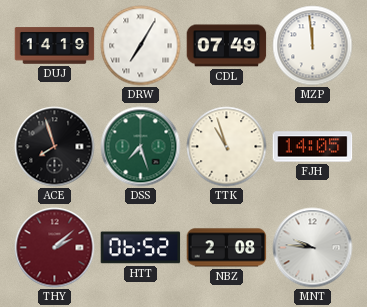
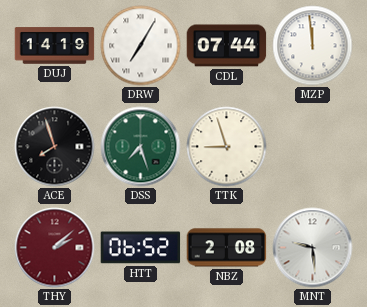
CDL: 07:49 -> 07:44
TTK: 10:57 -> 8:57
FJH: 14:05 -> none
MNT: 9:46 -> 9:29
